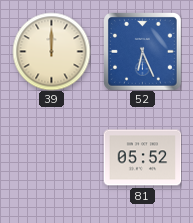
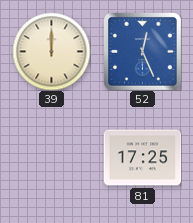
52: 6:26 -> 12:26
81: 05:52 -> 17:25
